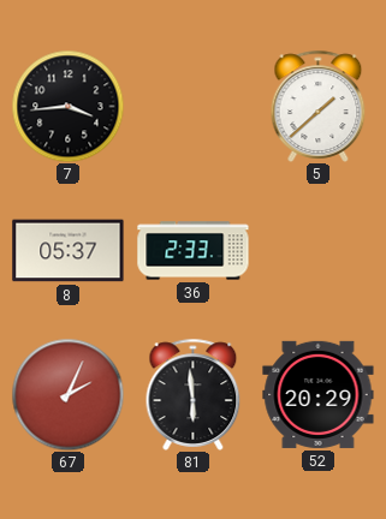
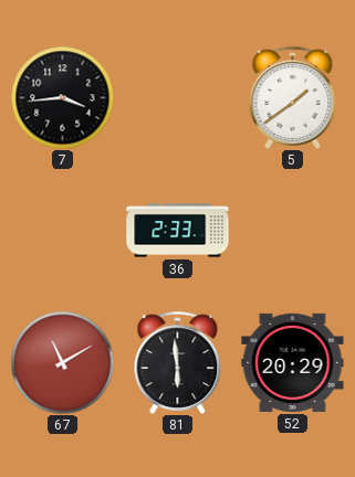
5: 1:38 -> 1:39
8: 05:37 -> none
67: 2:04 -> 11:10
